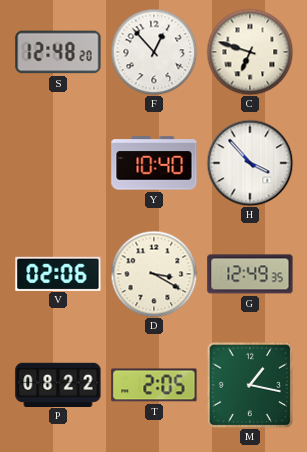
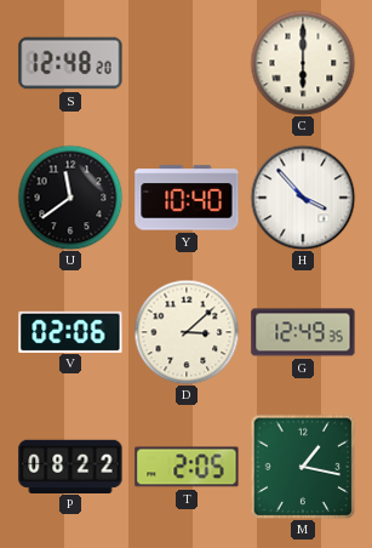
F: 12:53 -> none
C: 6:48 -> 6:00
U: none -> 11:39
D: 3:20 -> 3:08
